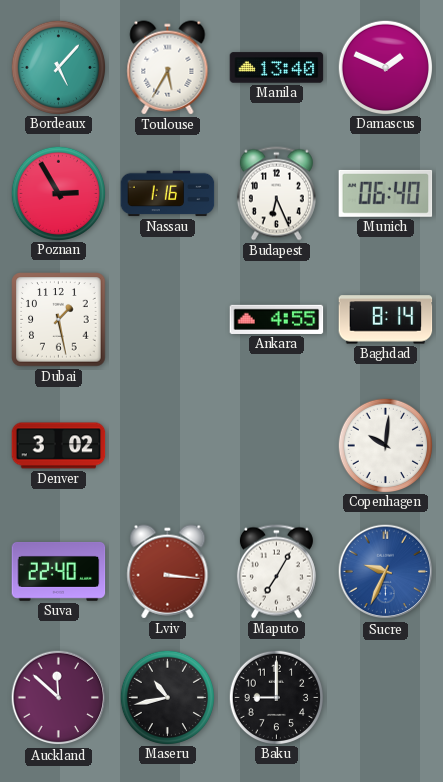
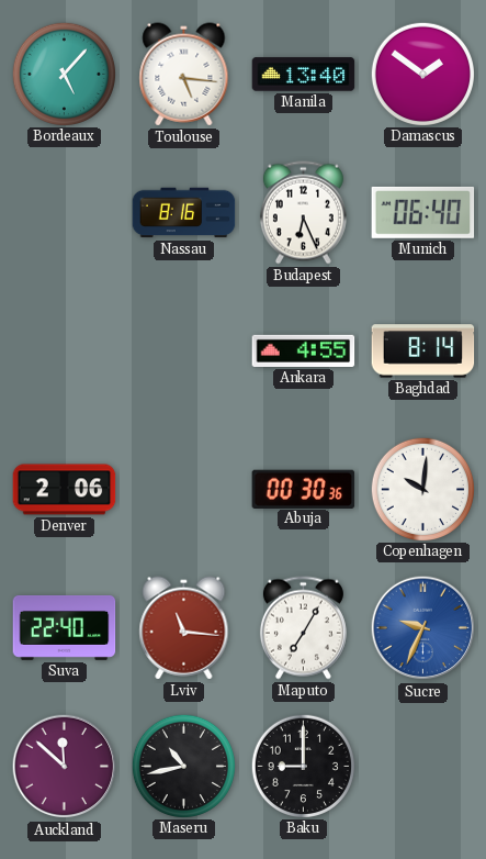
Toulouse: 5:35 -> 5:16
Damascus: 1:49 -> 1:51
Poznan: 2:55 -> none
Nassau: 1:16 -> 8:16
Dubai: 1:28 -> none
Denver: 3:02 -> 2:06
Abuja: none -> 00:30
Lviv: 3:16 -> 11:16
